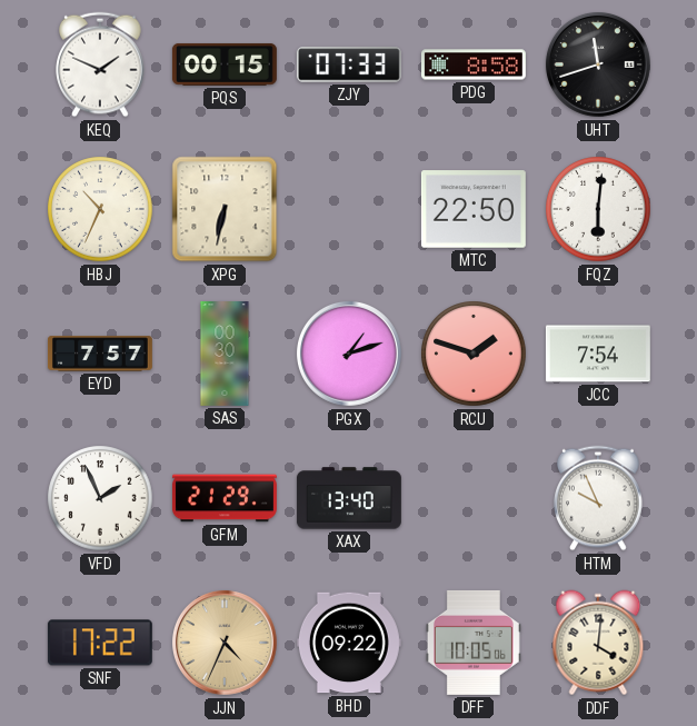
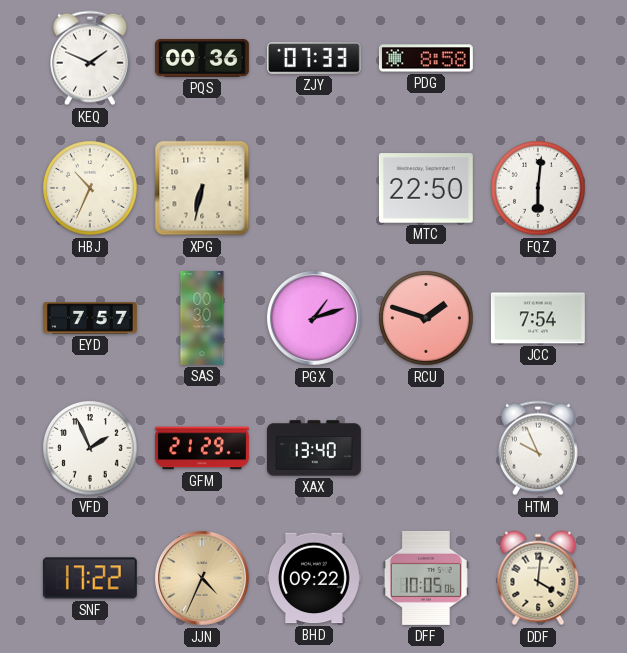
PQS: 00:15 -> 00:36
UHT: 11:42 -> none
